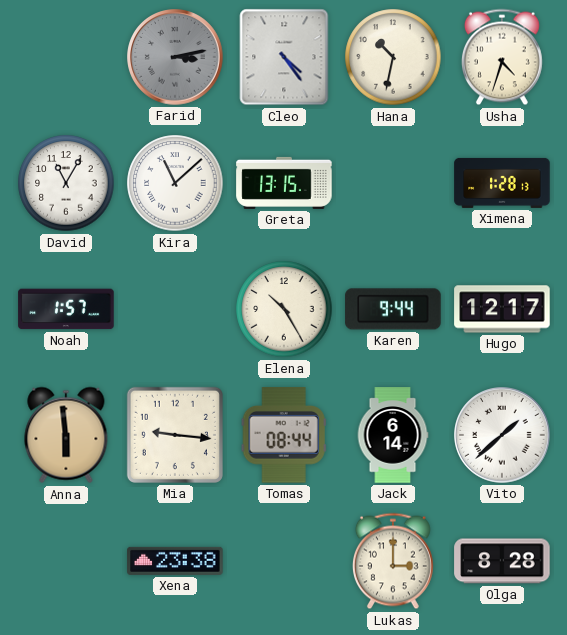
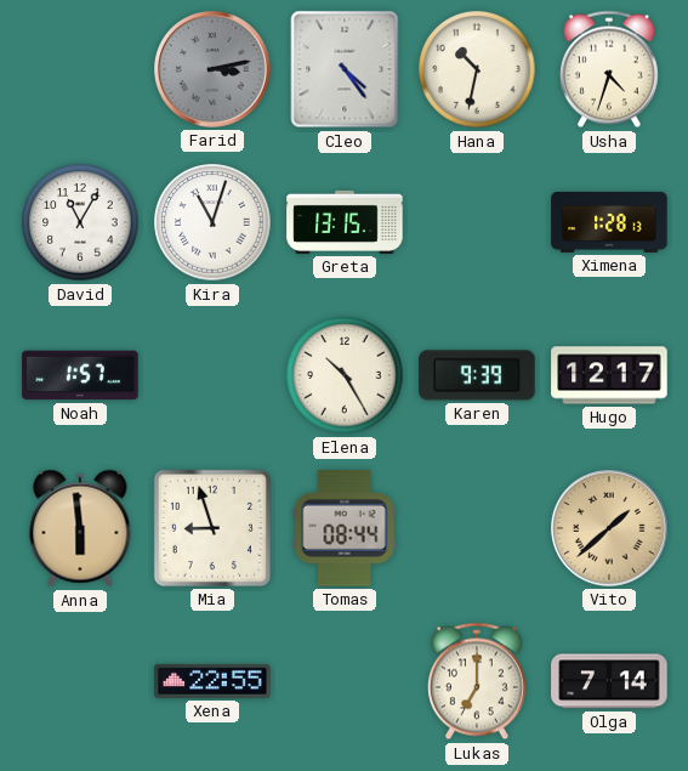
Kira: 11:08 -> 11:03
Karen: 9:44 -> 9:39
Mia: 9:16 -> 8:57
Jack: 6:14 -> none
Vito dial: white -> champagne
Xena: 23:38 -> 22:55
Lukas: 3:00 -> 7:00
Olga: 8:28 -> 7:14
